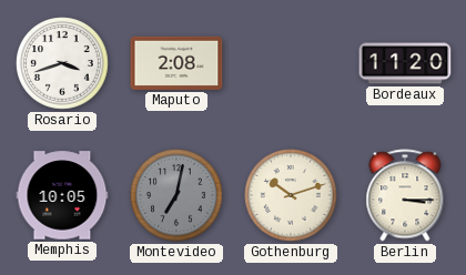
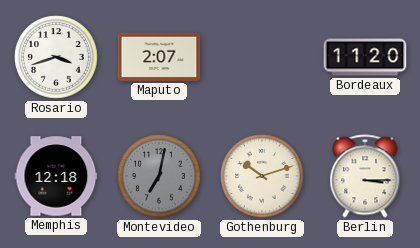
Maputo: 2:08 -> 2:07
Memphis: 10:05 -> 12:18
